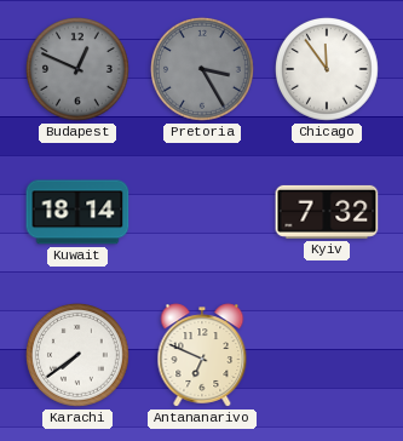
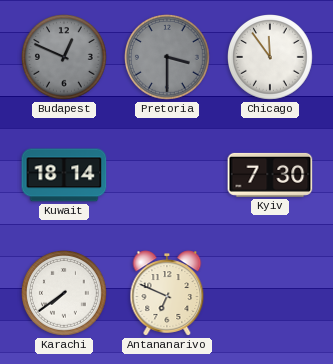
Pretoria: 3:25 -> 3:30
Kyiv: 7:32 -> 7:30
